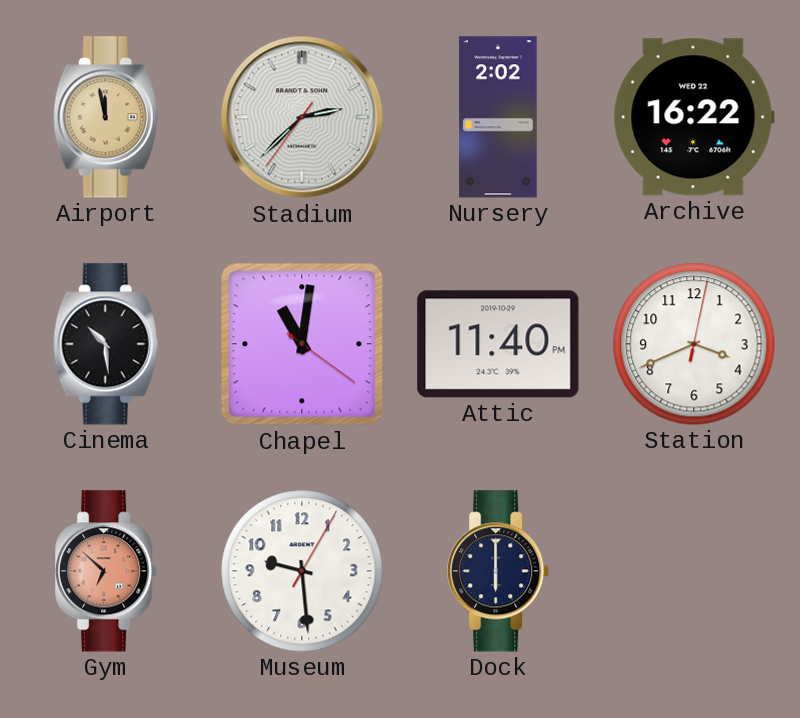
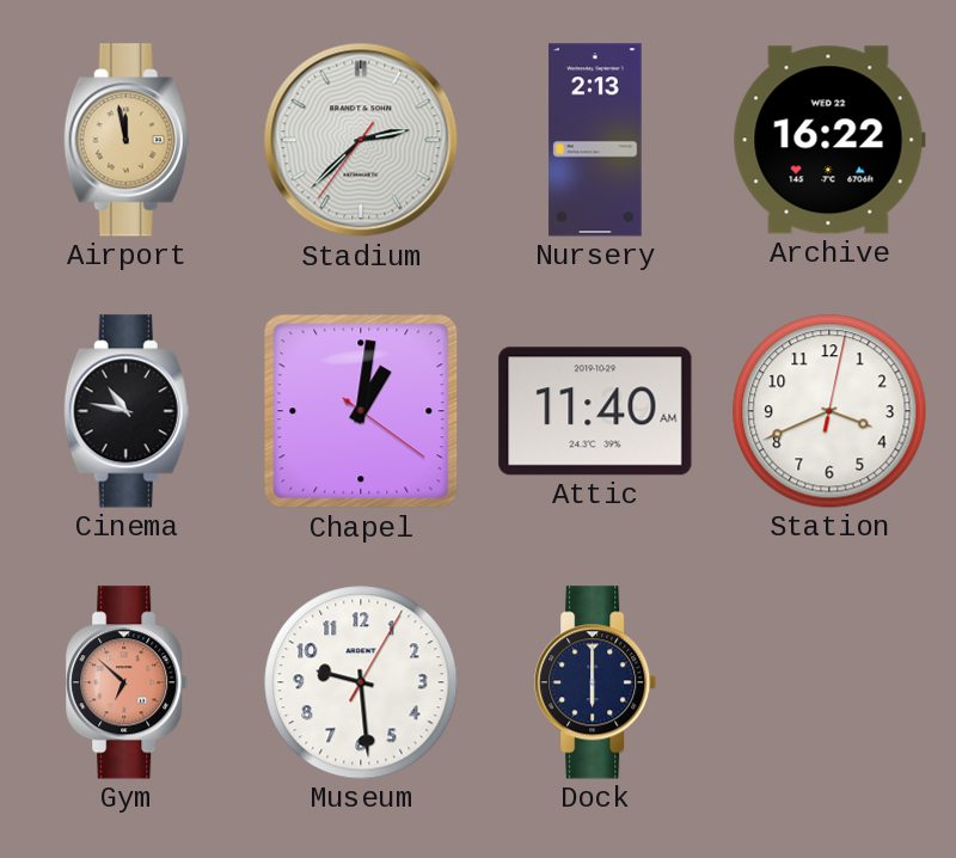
Nursery: 2:02 -> 2:13
Cinema: 10:29 -> 10:47
Chapel: 11:01 -> 1:01
Attic: 11:40 PM -> 11:40 AM
